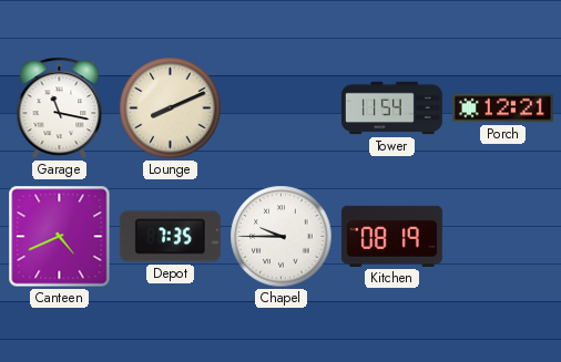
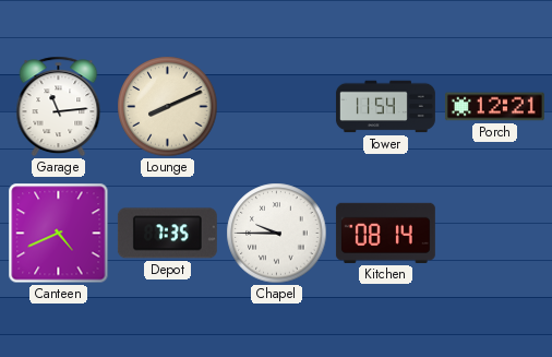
Garage: 11:17 -> 11:14
Kitchen: 08:19 -> 08:14
